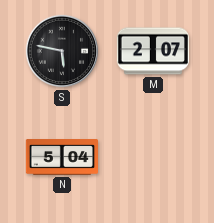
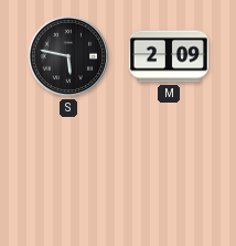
M: 2:07 -> 2:09
N: 5:04 -> none
